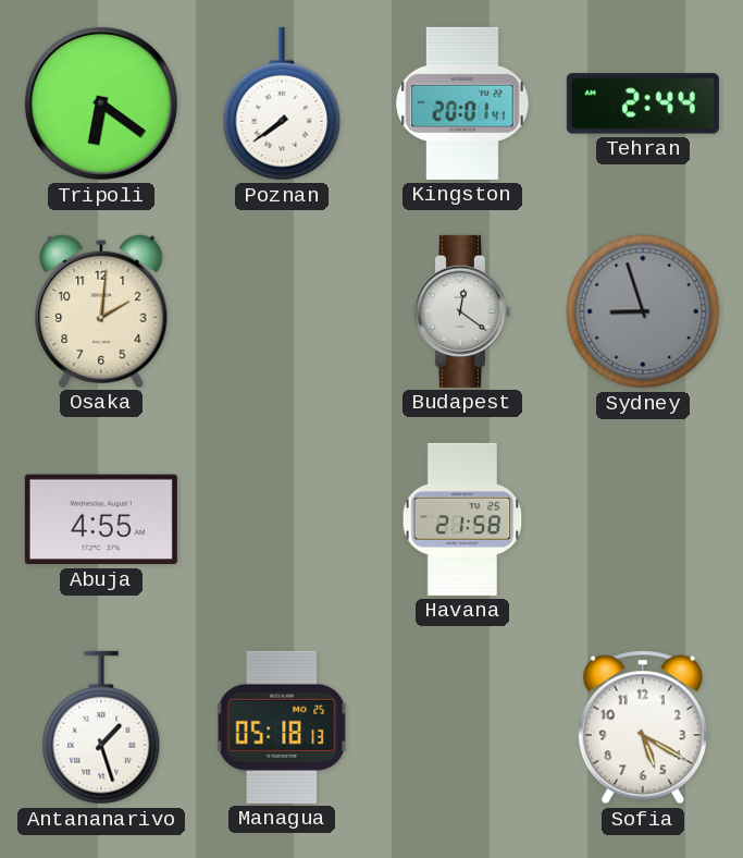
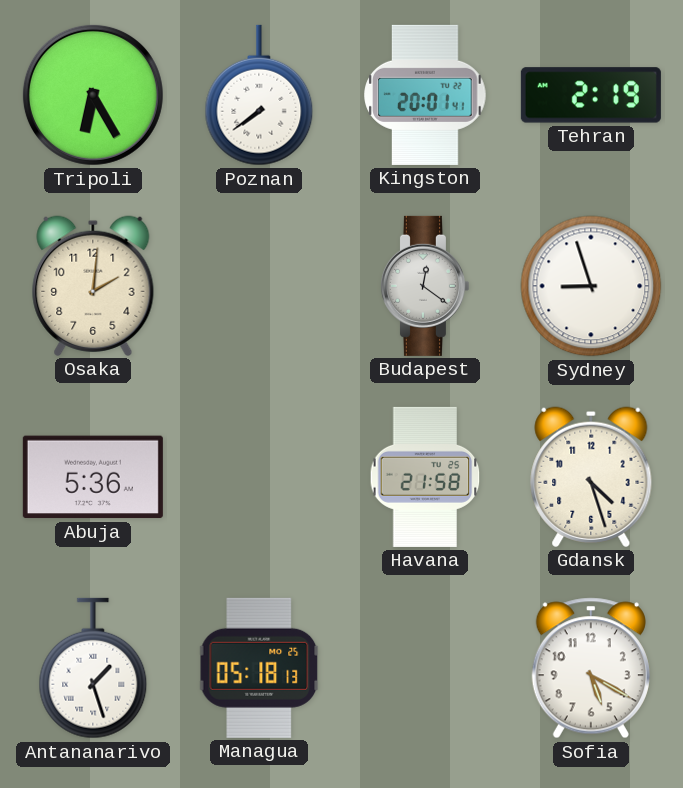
Tripoli: 6:21 -> 6:25
Tehran: 2:44 -> 2:19
Sydney dial: grey -> white
Abuja: 4:55 -> 5:36
Gdansk: none -> 4:27
